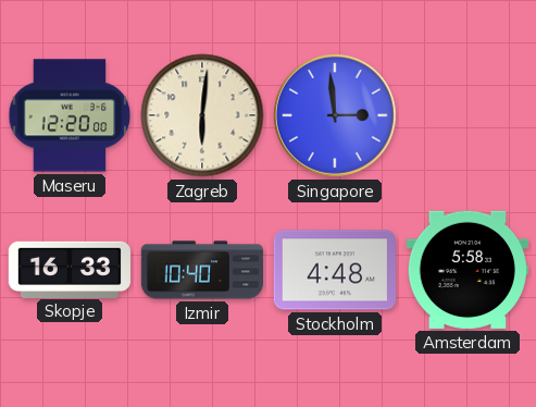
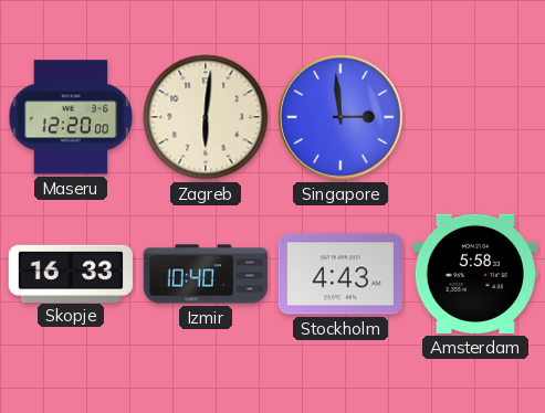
Stockholm: 4:48 -> 4:43
